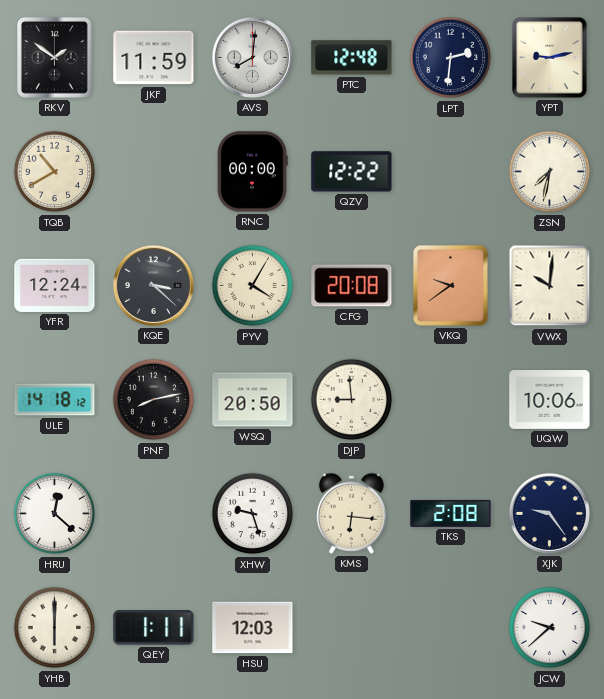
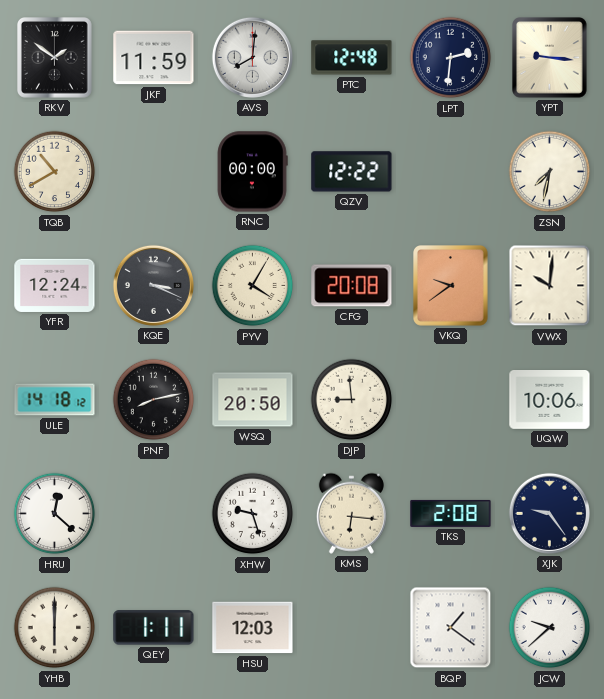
YPT: 9:13 -> 9:16
KQE: 3:22 -> 3:19
BQP: none -> 1:21
